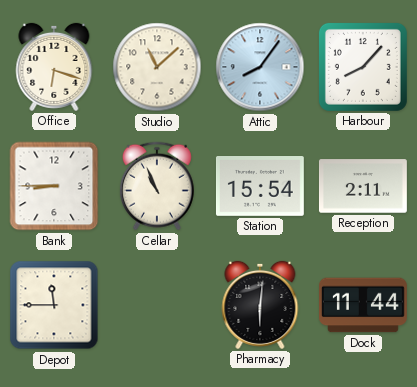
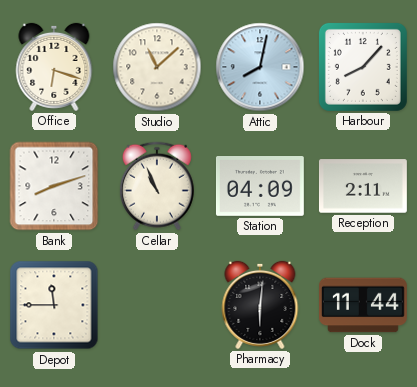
Attic: 8:06 -> 8:02
Bank: 8:45 -> 8:12
Station: 15:54 -> 04:09
